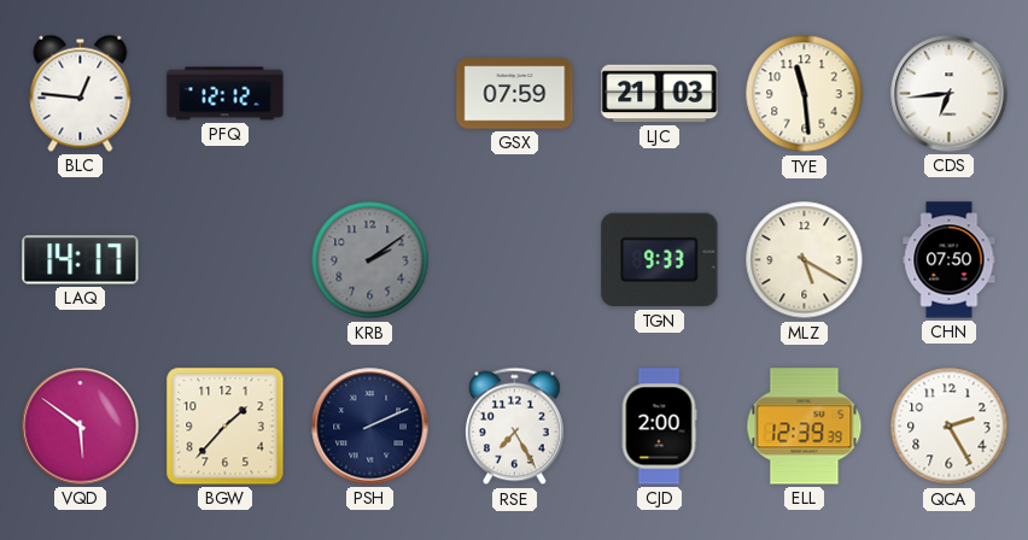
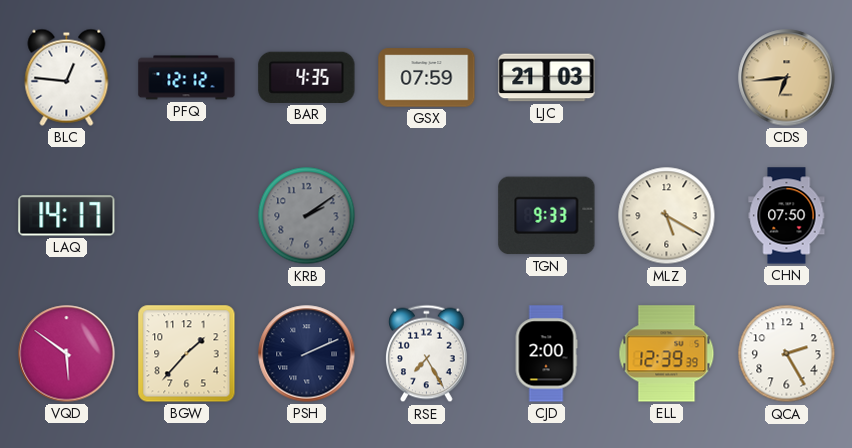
BAR: none -> 4:35
TYE: 11:29 -> none
CDS dial: white -> champagne
